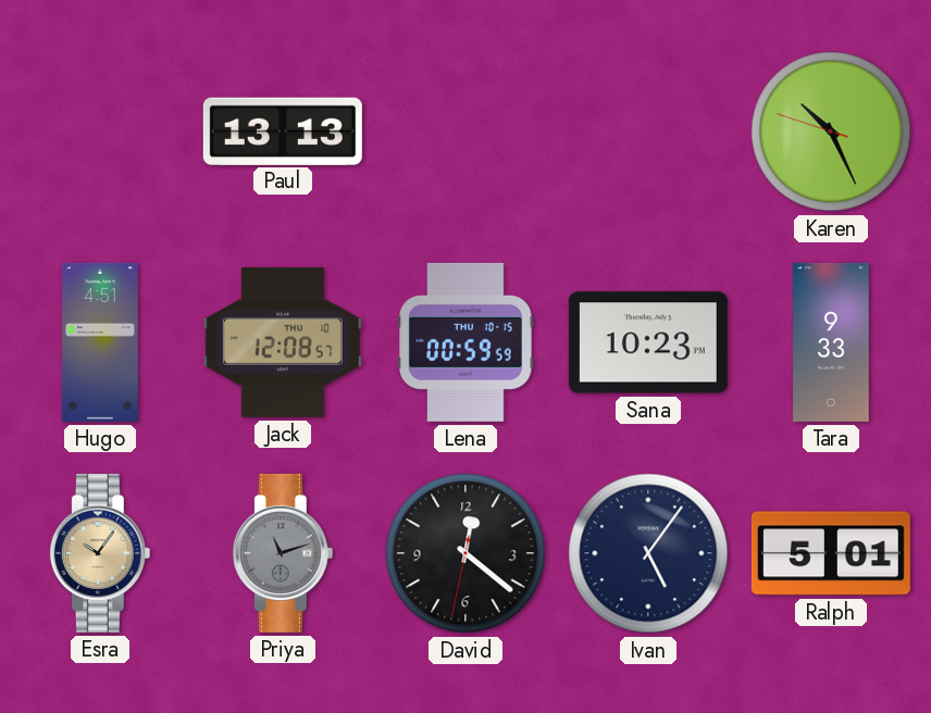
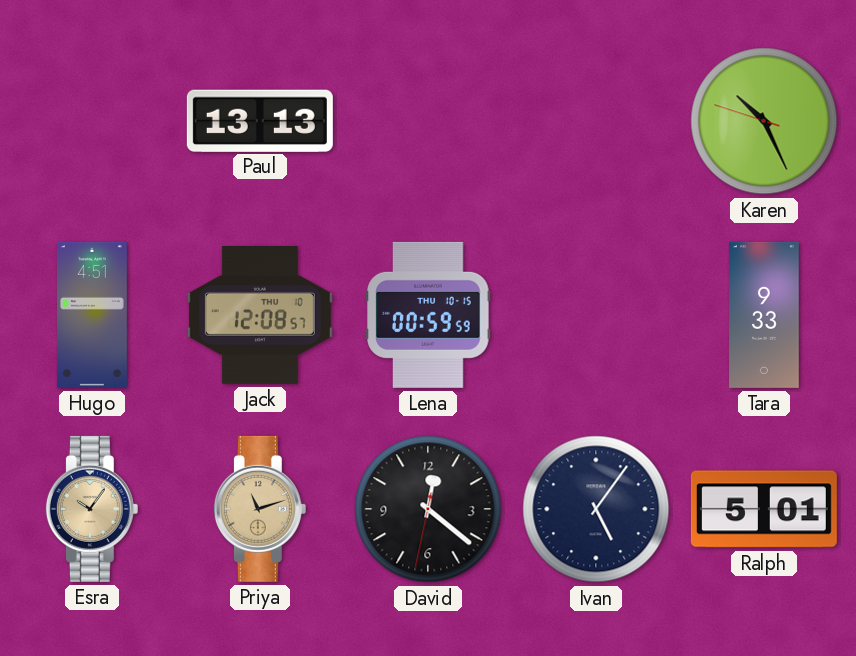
Sana: 10:23 -> none
Priya dial: grey -> champagne
